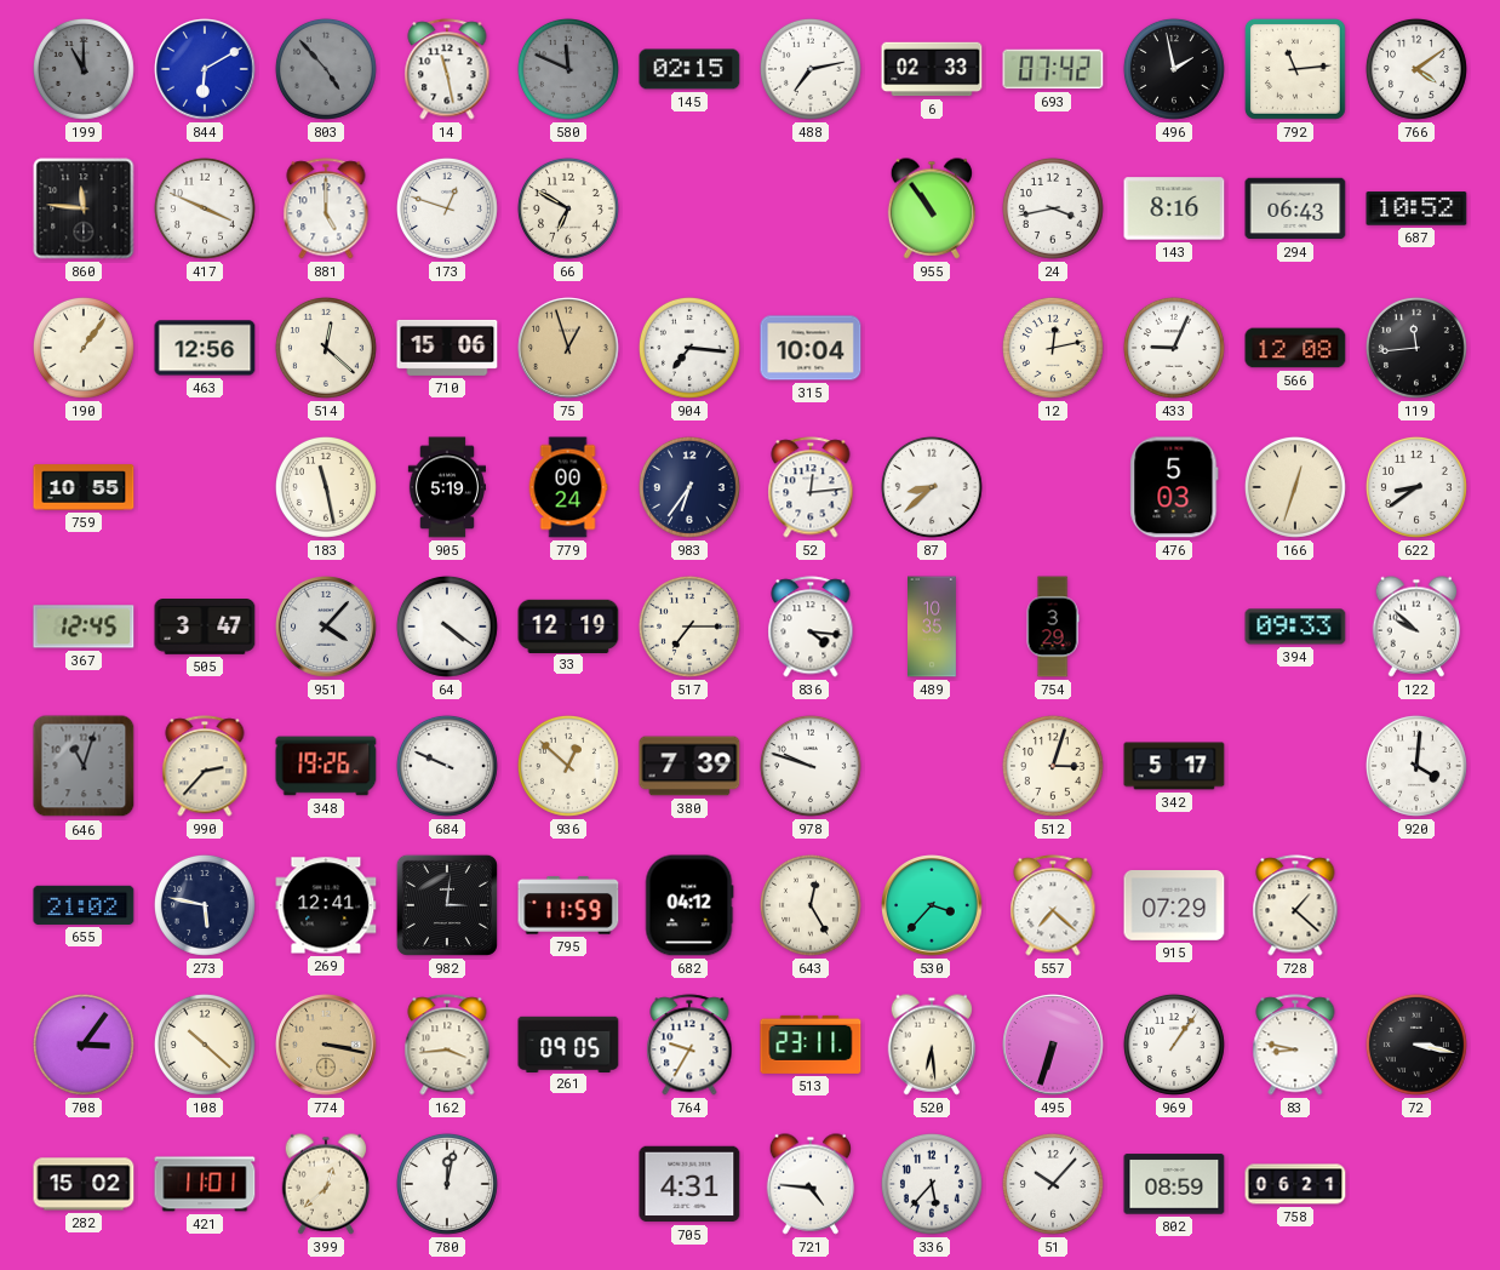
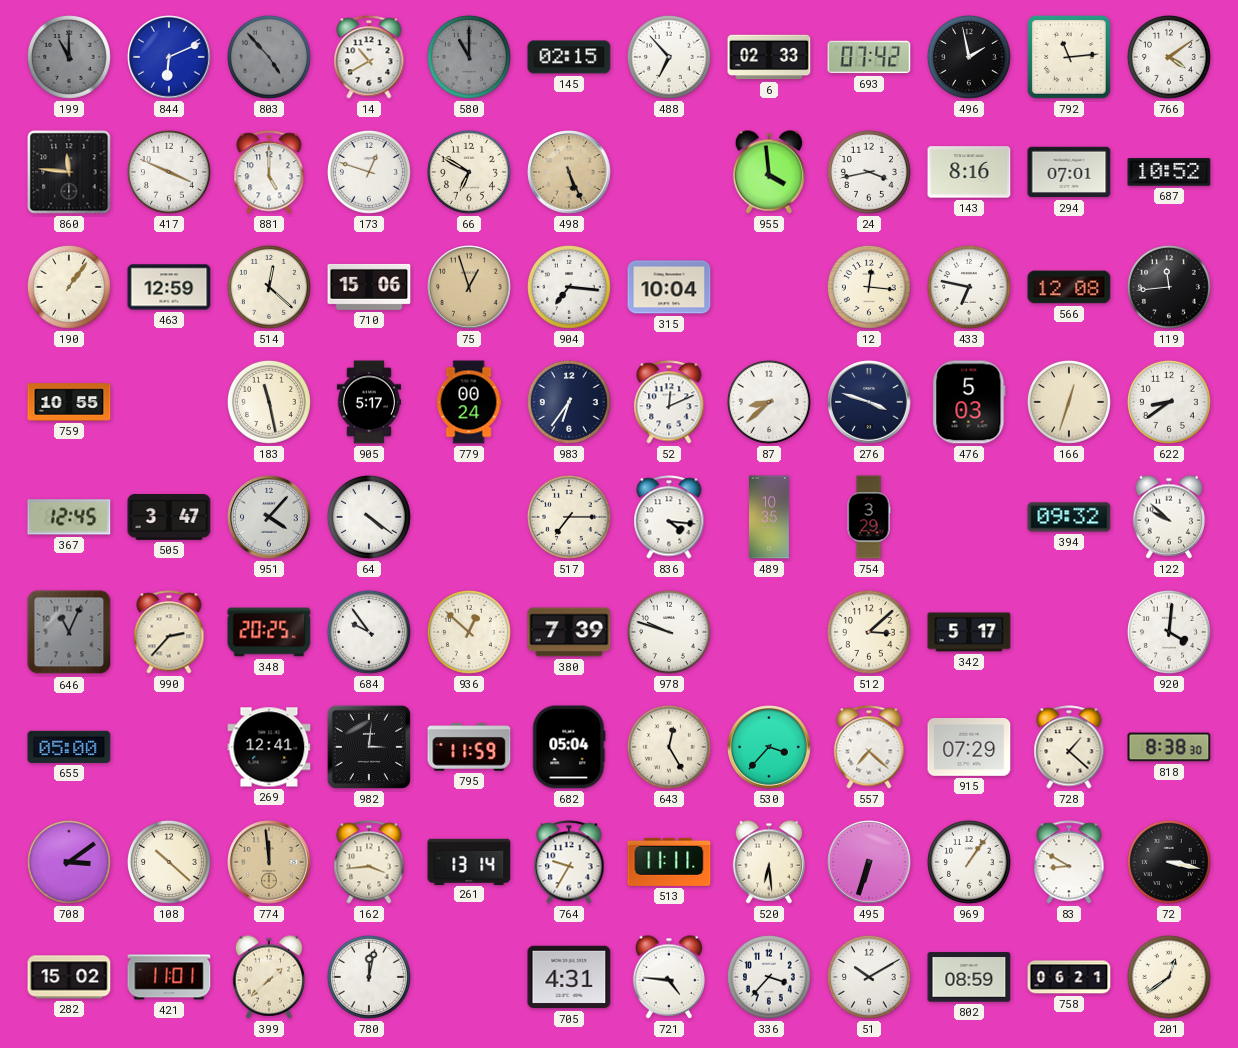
844: 6:10 -> 6:11
14: 11:28 -> 10:40
580: 11:49 -> 11:00
488: 7:13 -> 6:53
498: none -> 5:26
955: 10:54 -> 3:59
294: 06:43 -> 07:01
463: 12:56 -> 12:59
12: 12:13 -> 12:16
433: 9:04 -> 6:47
905: 5:19 -> 5:17
52: 12:14 -> 12:11
276: none -> 3:48
33: 12:19 -> none
394: 09:33 -> 09:32
646: 11:03 -> 11:04
348: 19:26 -> 20:25
684: 9:49 -> 9:54
512: 3:03 -> 3:08
655: 21:02 -> 05:00
273: 5:47 -> none
682: 04:12 -> 05:04
818: none -> 8:38
708: 3:06 -> 3:09
774: 3:17 -> 11:59
261: 09:05 -> 13:14
513: 23:11 -> 11:11
83: 8:47 -> 8:50
399: 12:38 -> 1:38
336: 5:37 -> 3:37
51: 10:07 -> 10:10
201: none -> 12:39
